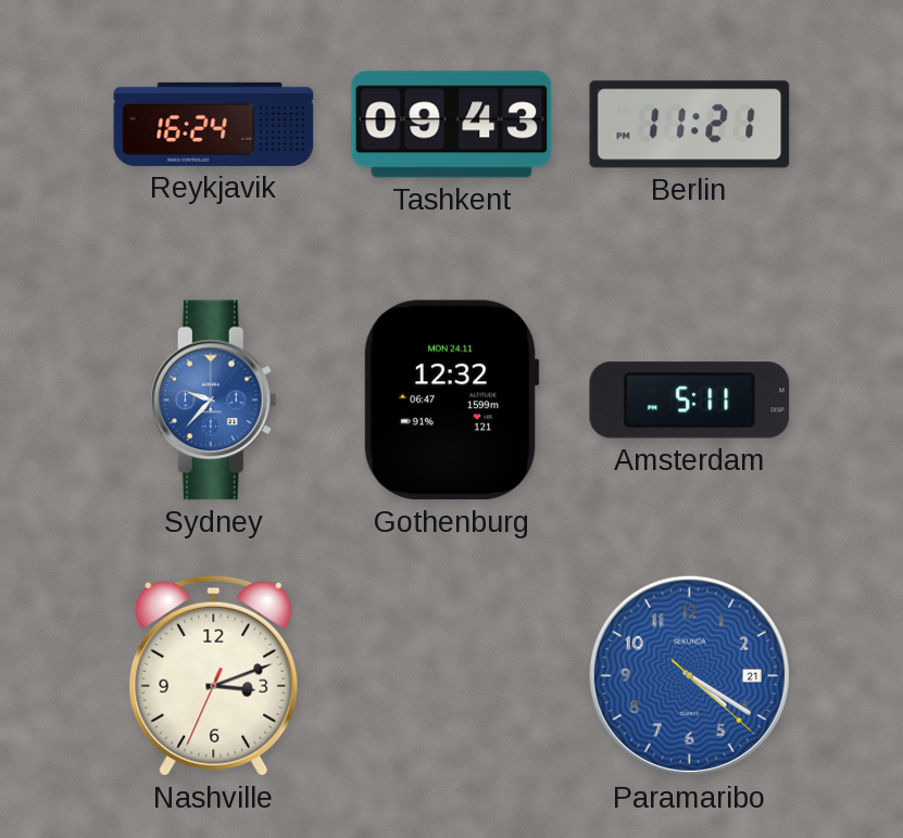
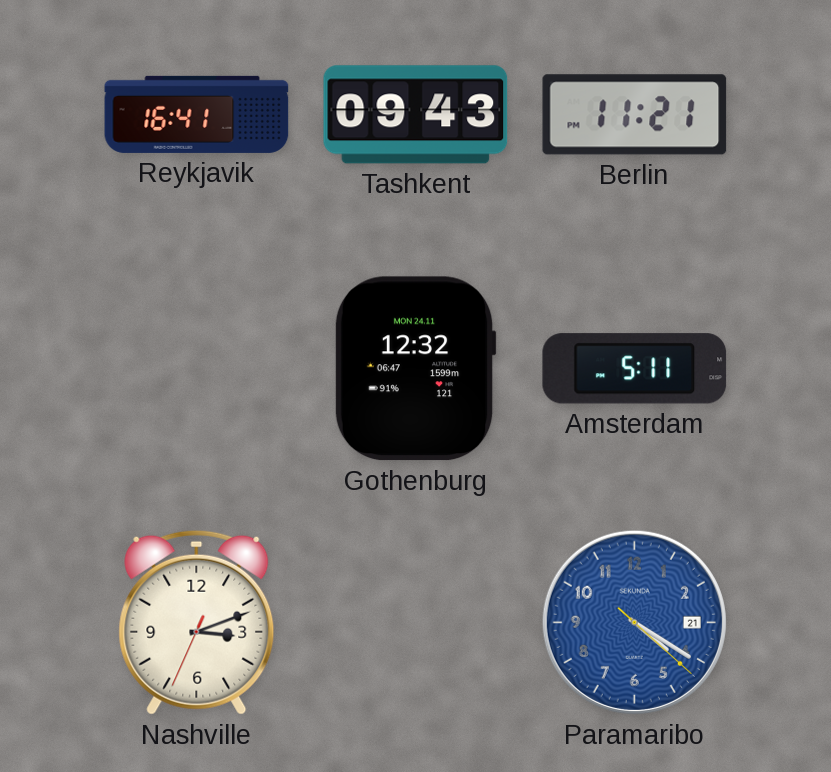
Reykjavik: 16:24 -> 16:41
Sydney: 9:37 -> none
